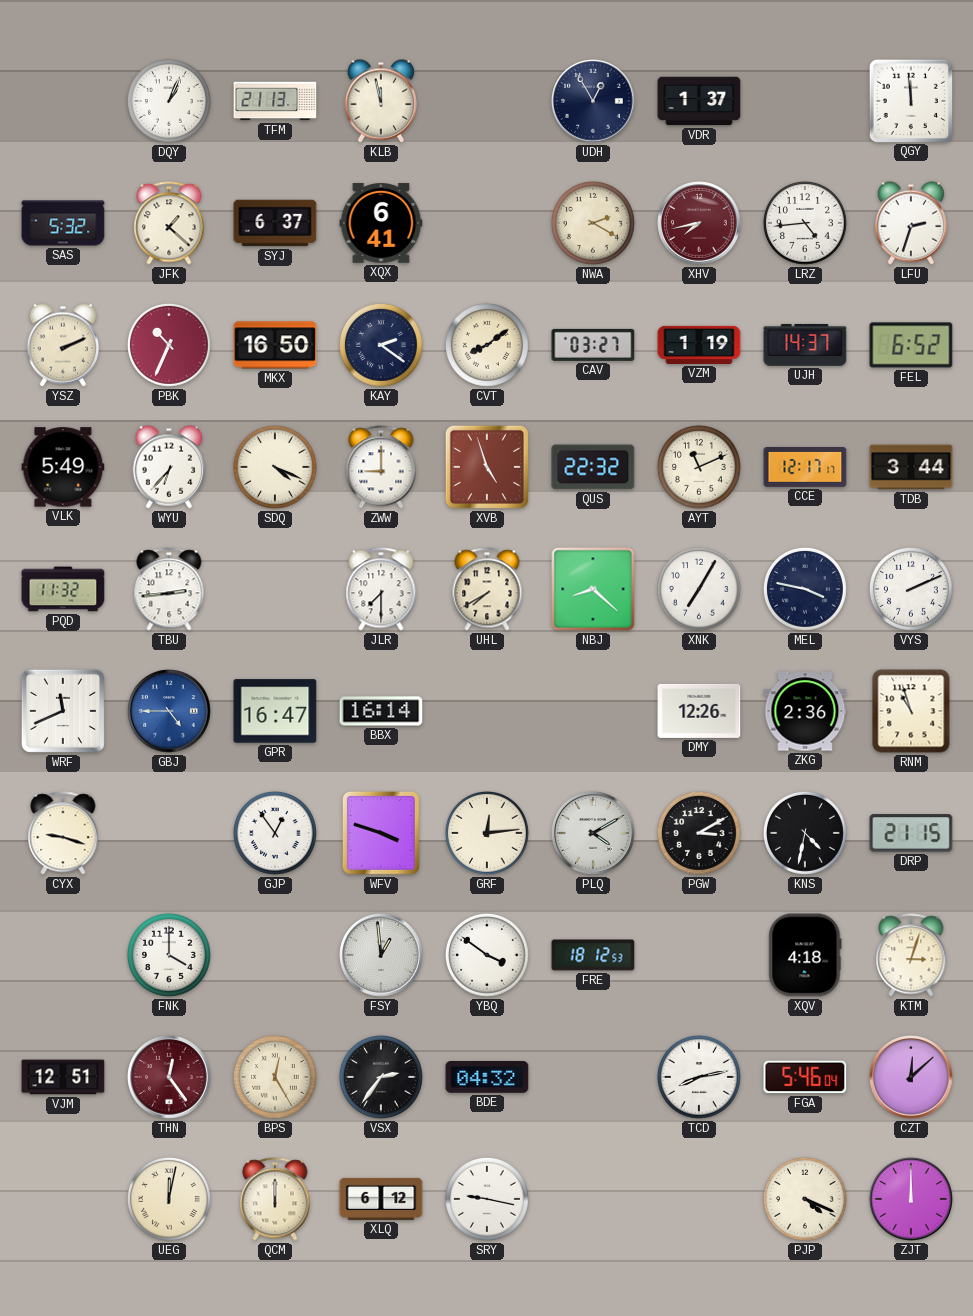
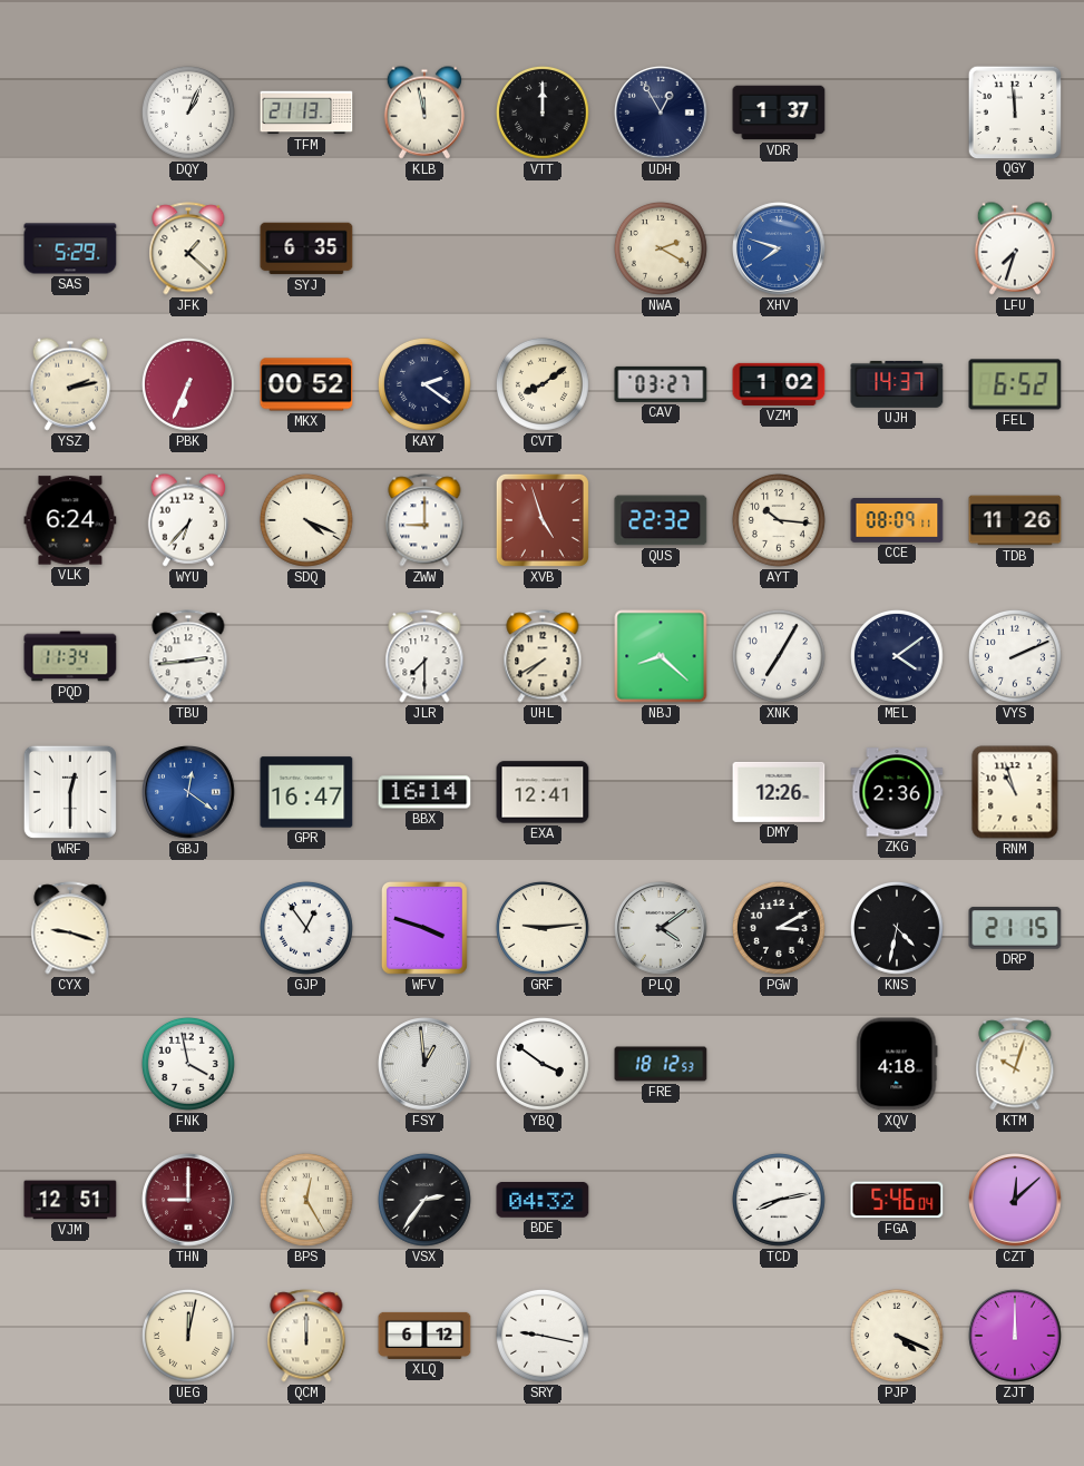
VTT: none -> 12:00
SAS: 5:32 -> 5:29
SYJ: 6:37 -> 6:35
XQX: 6:41 -> none
XHV: 7:43 -> 7:48
XHV dial: burgundy -> blue
LRZ: 4:44 -> none
LFU: 2:33 -> 7:33
YSZ: 2:11 -> 2:13
PBK: 10:34 -> 6:34
MKX: 16:50 -> 00:52
VZM: 1:19 -> 1:02
VLK: 5:49 -> 6:24
AYT: 11:11 -> 10:16
CCE: 12:17 -> 08:09
TDB: 3:44 -> 11:26
PQD: 11:32 -> 11:34
MEL: 3:47 -> 4:09
WRF: 11:41 -> 12:30
GBJ: 4:45 -> 12:21
EXA: none -> 12:41
GRF: 12:14 -> 9:14
PLQ: 4:10 -> 4:09
FNK: 4:00 -> 3:58
KTM: 3:03 -> 10:03
THN: 12:24 -> 9:00
